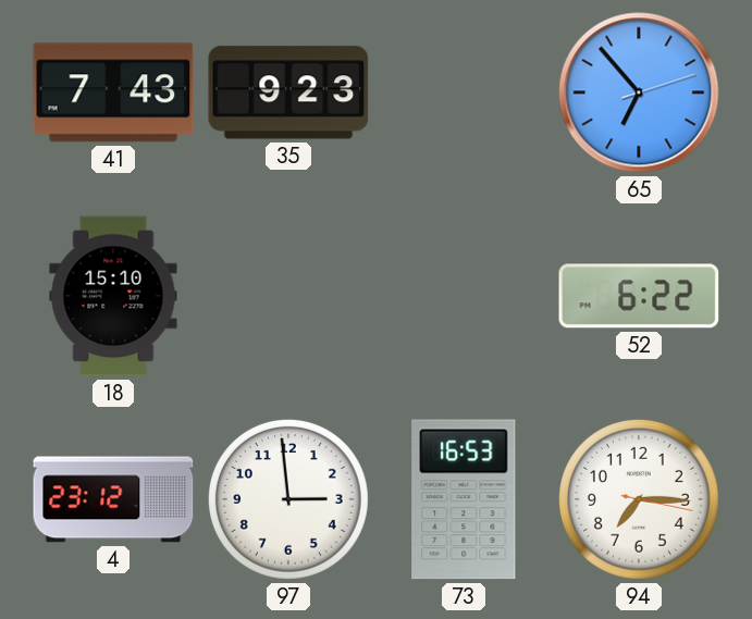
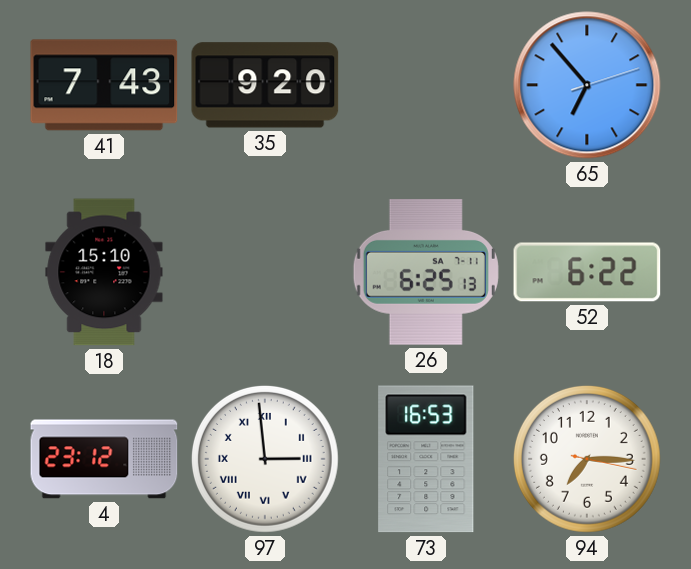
35: 9:23 -> 9:20
26: none -> 6:25
97 numerals: Arabic -> Roman
